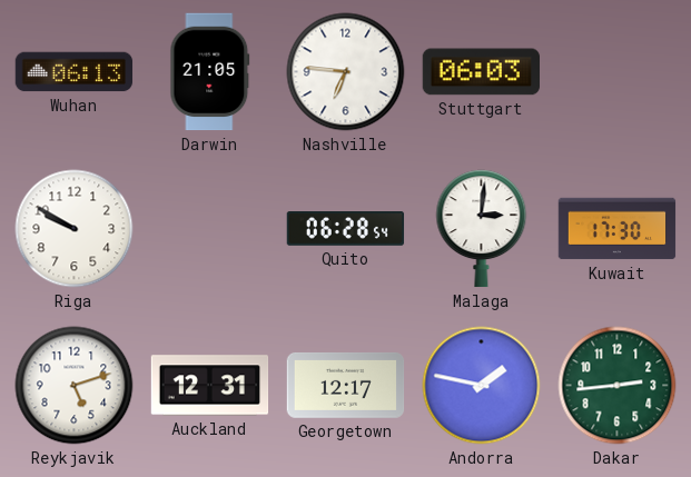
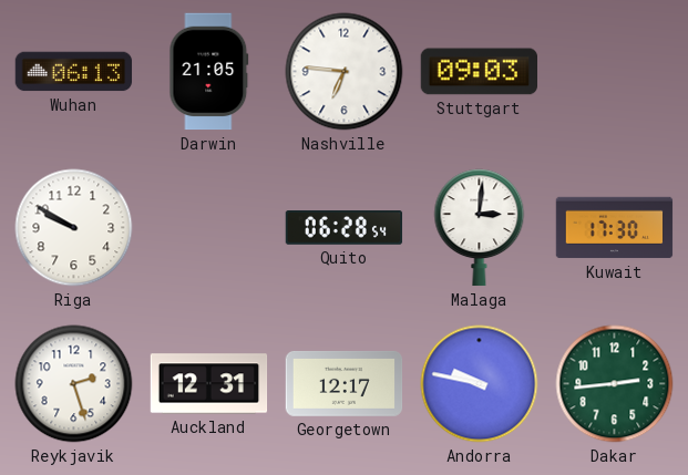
Stuttgart: 06:03 -> 09:03
Reykjavik: 5:12 -> 2:27
Andorra: 1:47 -> 9:47
